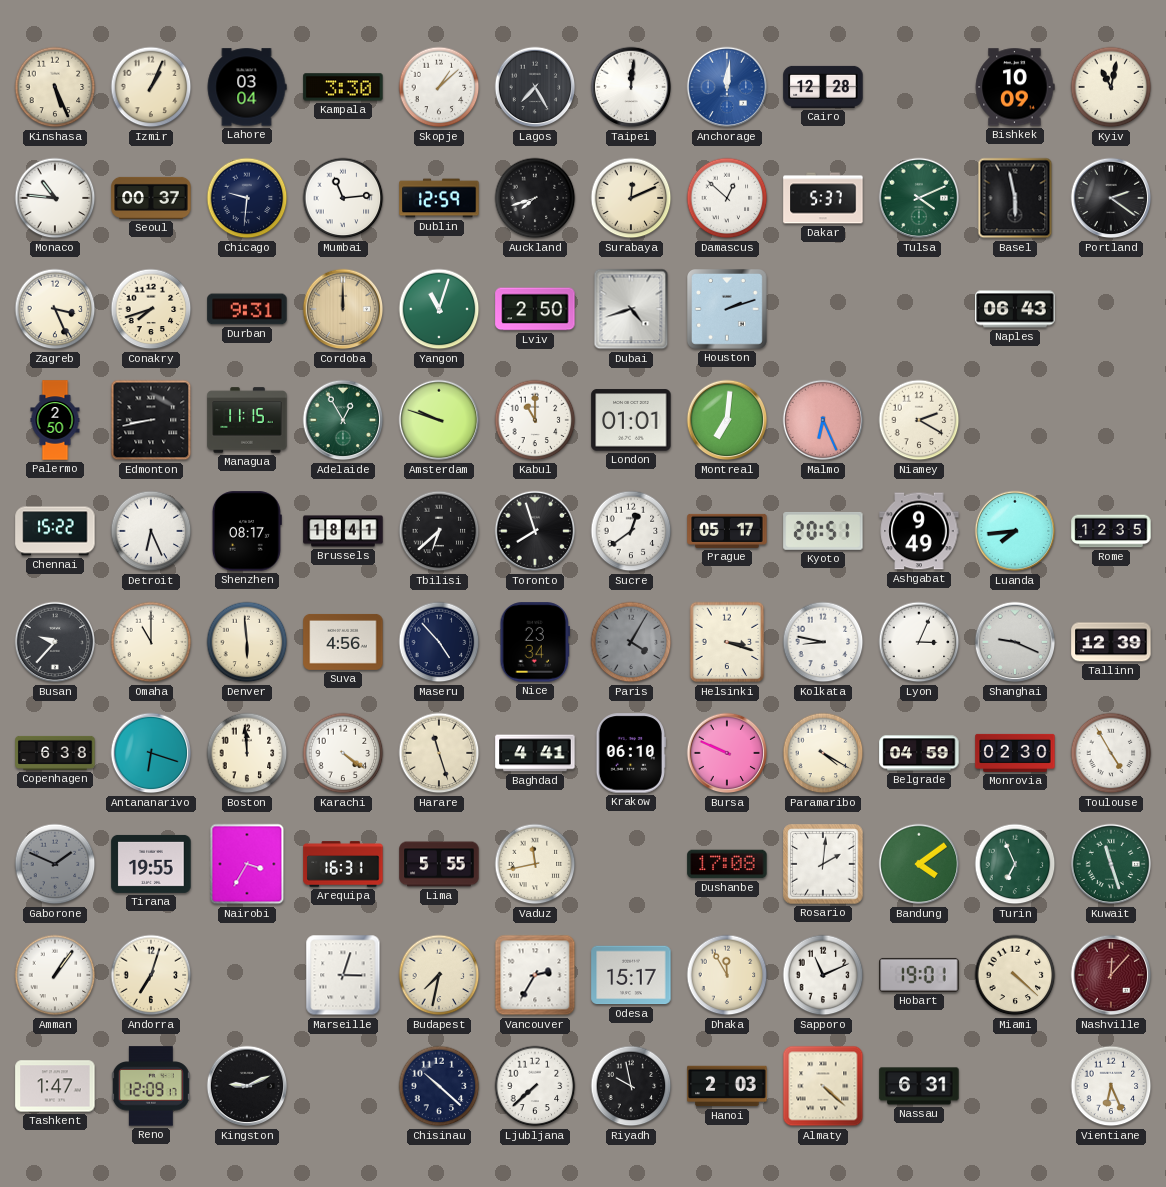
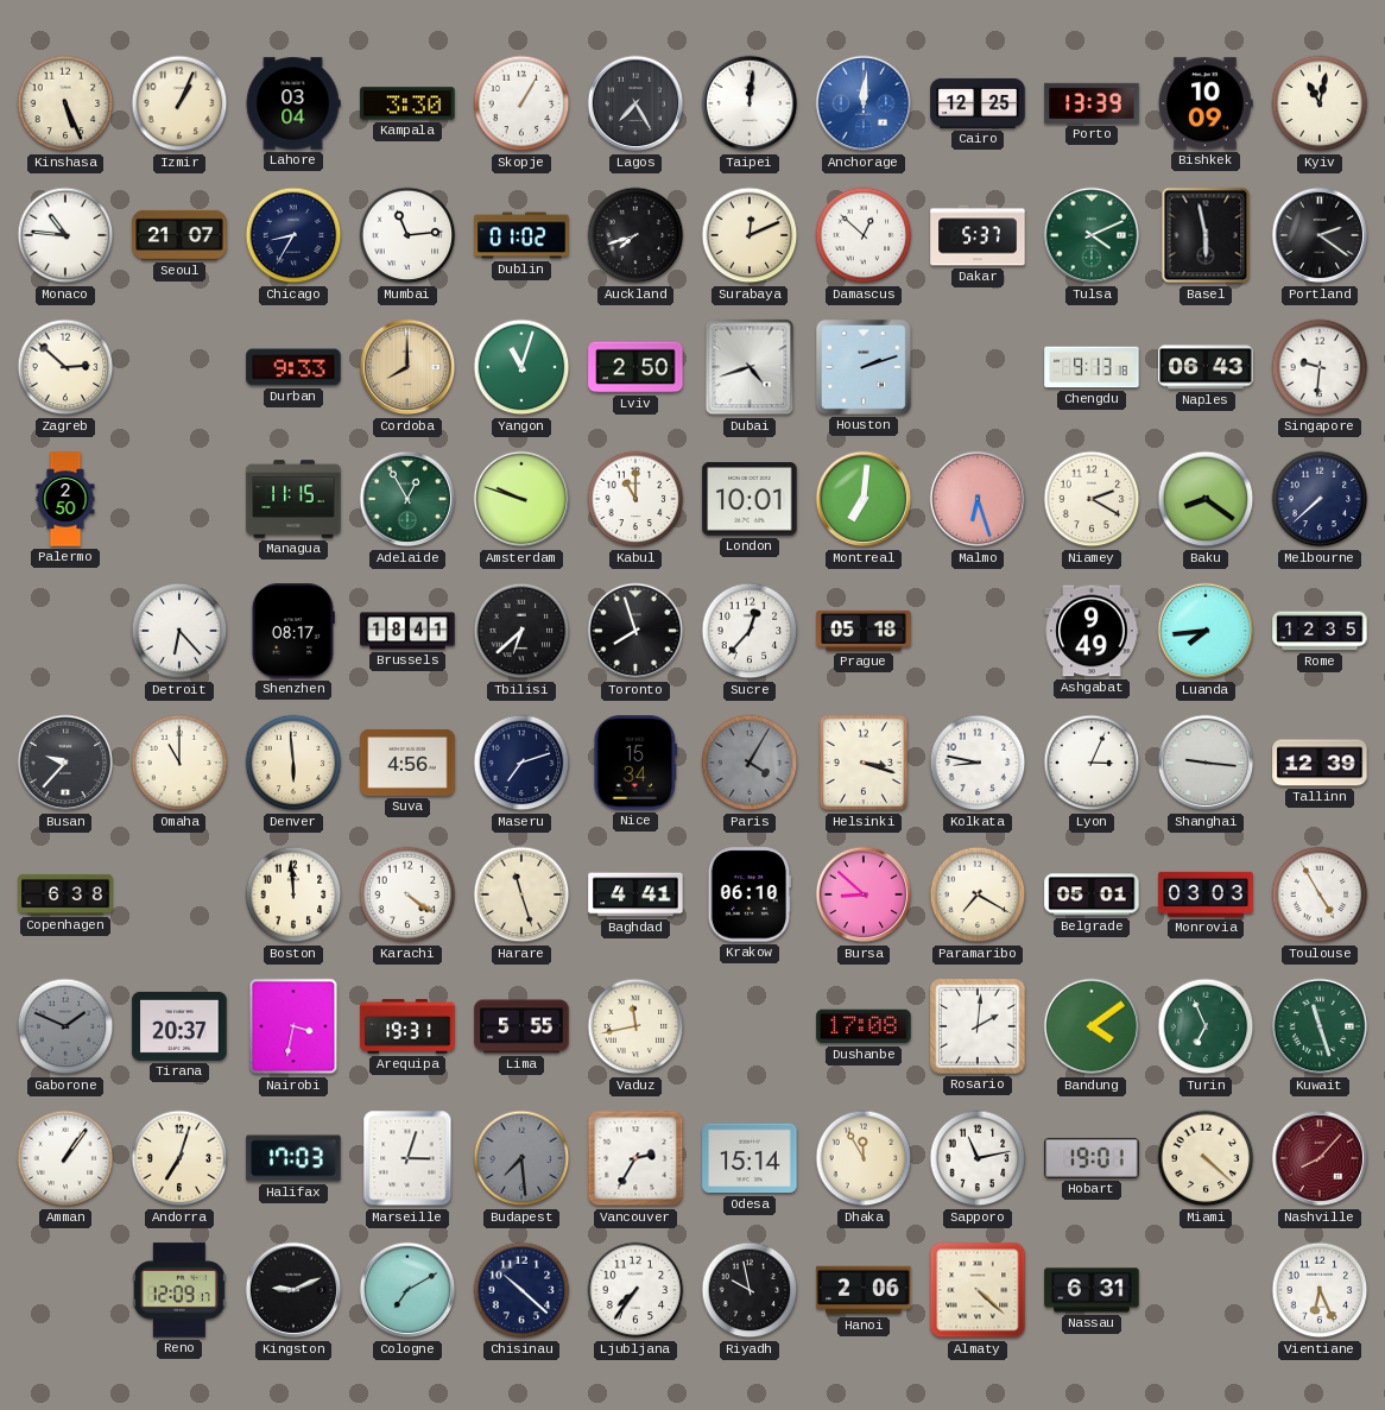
Skopje: 1:08 -> 1:05
Cairo: 12:28 -> 12:25
Porto: none -> 13:39
Seoul: 00:37 -> 21:07
Chicago: 9:31 -> 8:35
Dublin: 12:59 -> 01:02
Zagreb: 3:26 -> 2:52
Conakry: 7:42 -> none
Durban: 9:31 -> 9:33
Cordoba: 12:00 -> 8:00
Chengdu: none -> 9:13
Singapore: none -> 9:31
Edmonton: 8:43 -> none
London: 01:01 -> 10:01
Malmo: 6:26 -> 6:27
Baku: none -> 8:21
Melbourne: none -> 7:38
Chennai: 15:22 -> none
Detroit: 6:26 -> 6:23
Sucre: 12:39 -> 12:37
Prague: 05:17 -> 05:18
Kyoto: 20:51 -> none
Maseru: 4:53 -> 7:12
Nice: 23:34 -> 15:34
Shanghai: 9:19 -> 9:16
Antananarivo: 6:18 -> none
Bursa: 9:49 -> 8:52
Paramaribo: 4:20 -> 7:20
Belgrade: 04:59 -> 05:01
Monrovia: 02:30 -> 03:03
Tirana: 19:55 -> 20:37
Nairobi: 3:35 -> 3:32
Arequipa: 16:31 -> 19:31
Halifax: none -> 17:03
Budapest: 7:32 -> 7:29
Budapest dial: cream -> grey
Odesa: 15:17 -> 15:14
Sapporo: 11:11 -> 11:13
Nashville: 12:07 -> 8:07
Tashkent: 1:47 -> none
Cologne: none -> 7:10
Ljubljana: 7:38 -> 7:36
Hanoi: 2:03 -> 2:06
